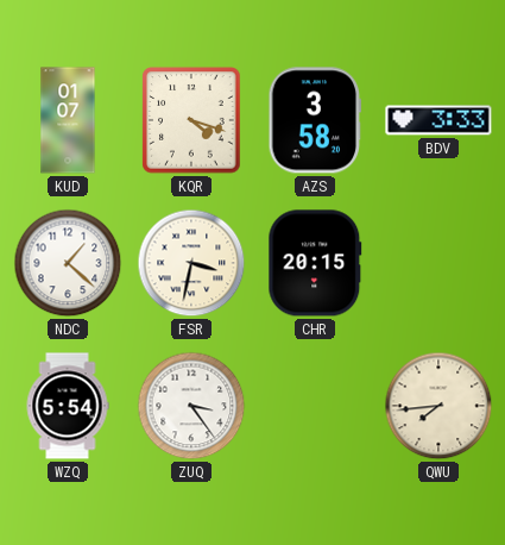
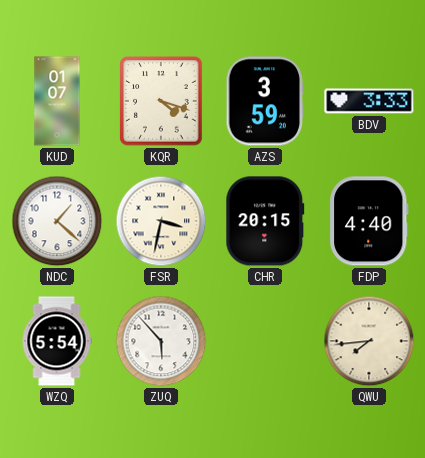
AZS: 3:58 -> 3:59
FDP: none -> 4:40
ZUQ: 3:24 -> 5:53
